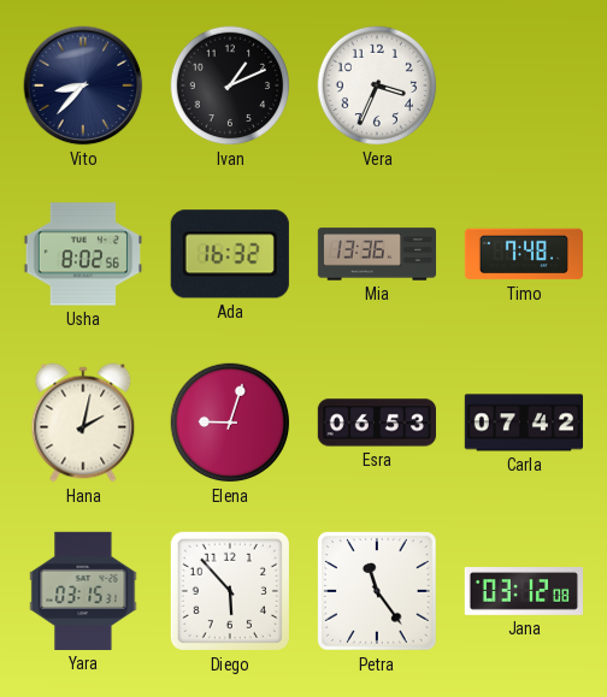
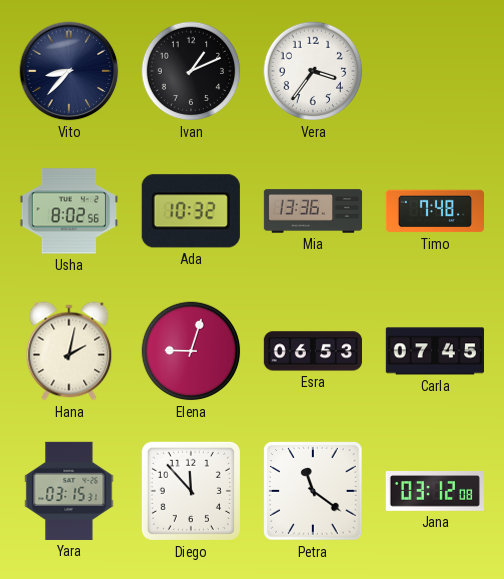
Vera: 3:34 -> 3:36
Ada: 16:32 -> 10:32
Carla: 07:42 -> 07:45
Diego: 5:53 -> 11:53
Petra: 11:24 -> 11:21
